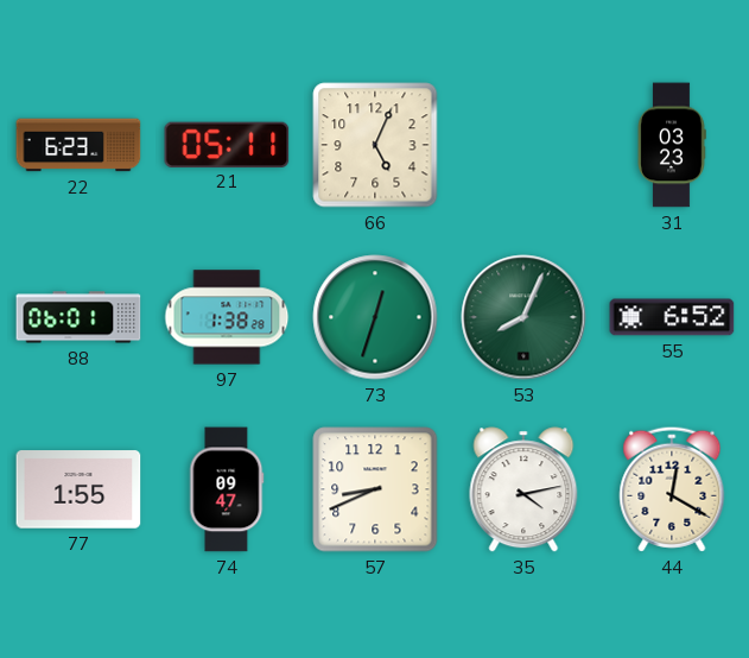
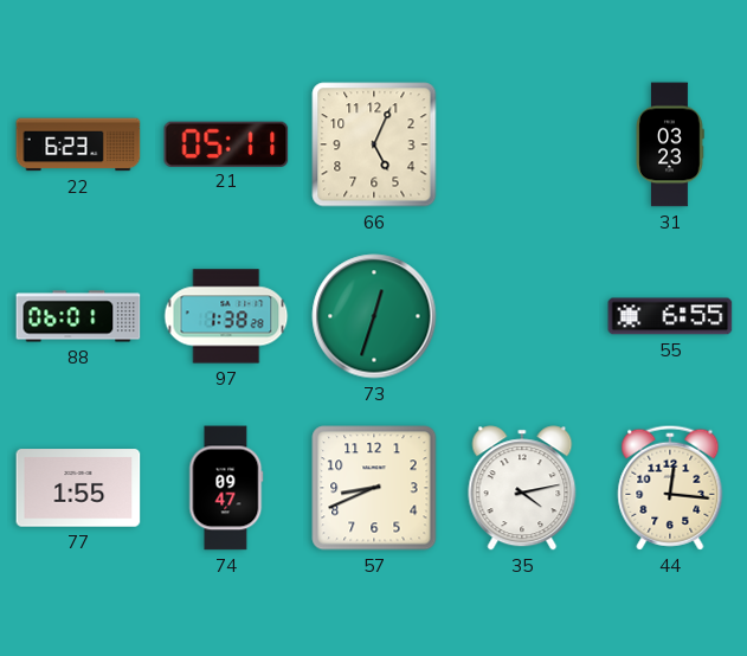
53: 8:04 -> none
55: 6:52 -> 6:55
44: 12:20 -> 12:16
